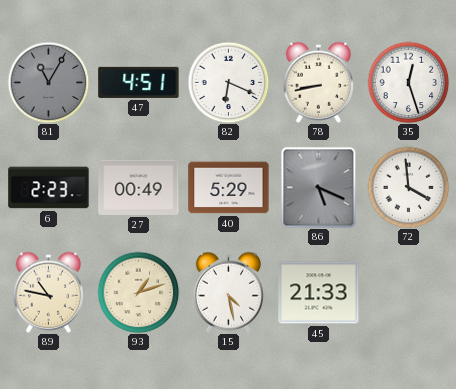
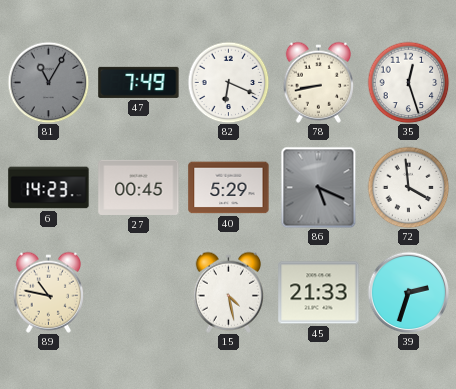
47: 4:51 -> 7:49
6: 2:23 -> 14:23
27: 00:49 -> 00:45
93: 1:12 -> none
39: none -> 2:33
